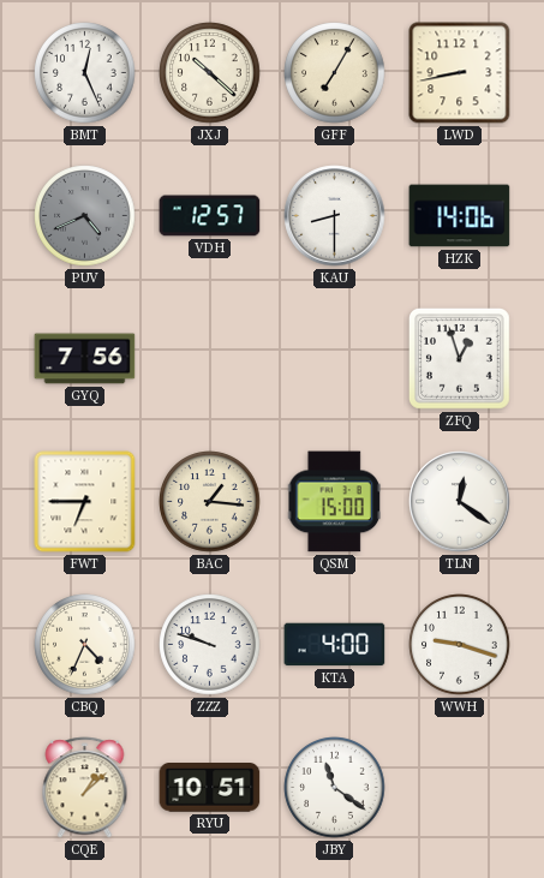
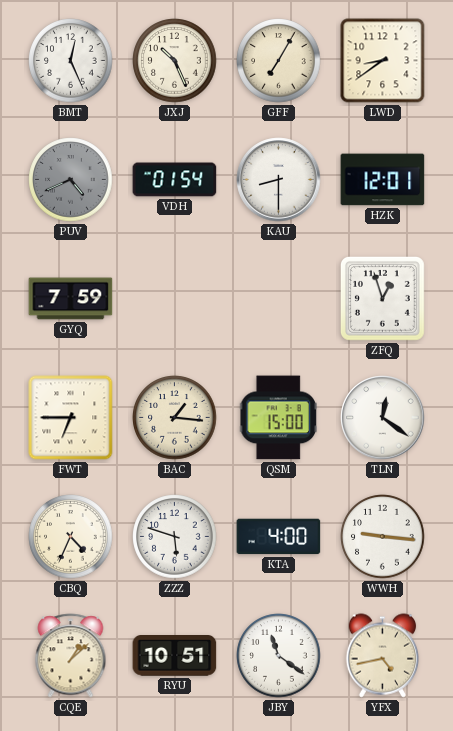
JXJ: 10:22 -> 10:26
LWD: 8:43 -> 8:39
VDH: 12:57 -> 01:54
HZK: 14:06 -> 12:01
GYQ: 7:56 -> 7:59
ZZZ: 9:48 -> 5:48
WWH: 9:18 -> 9:16
YFX: none -> 4:43
